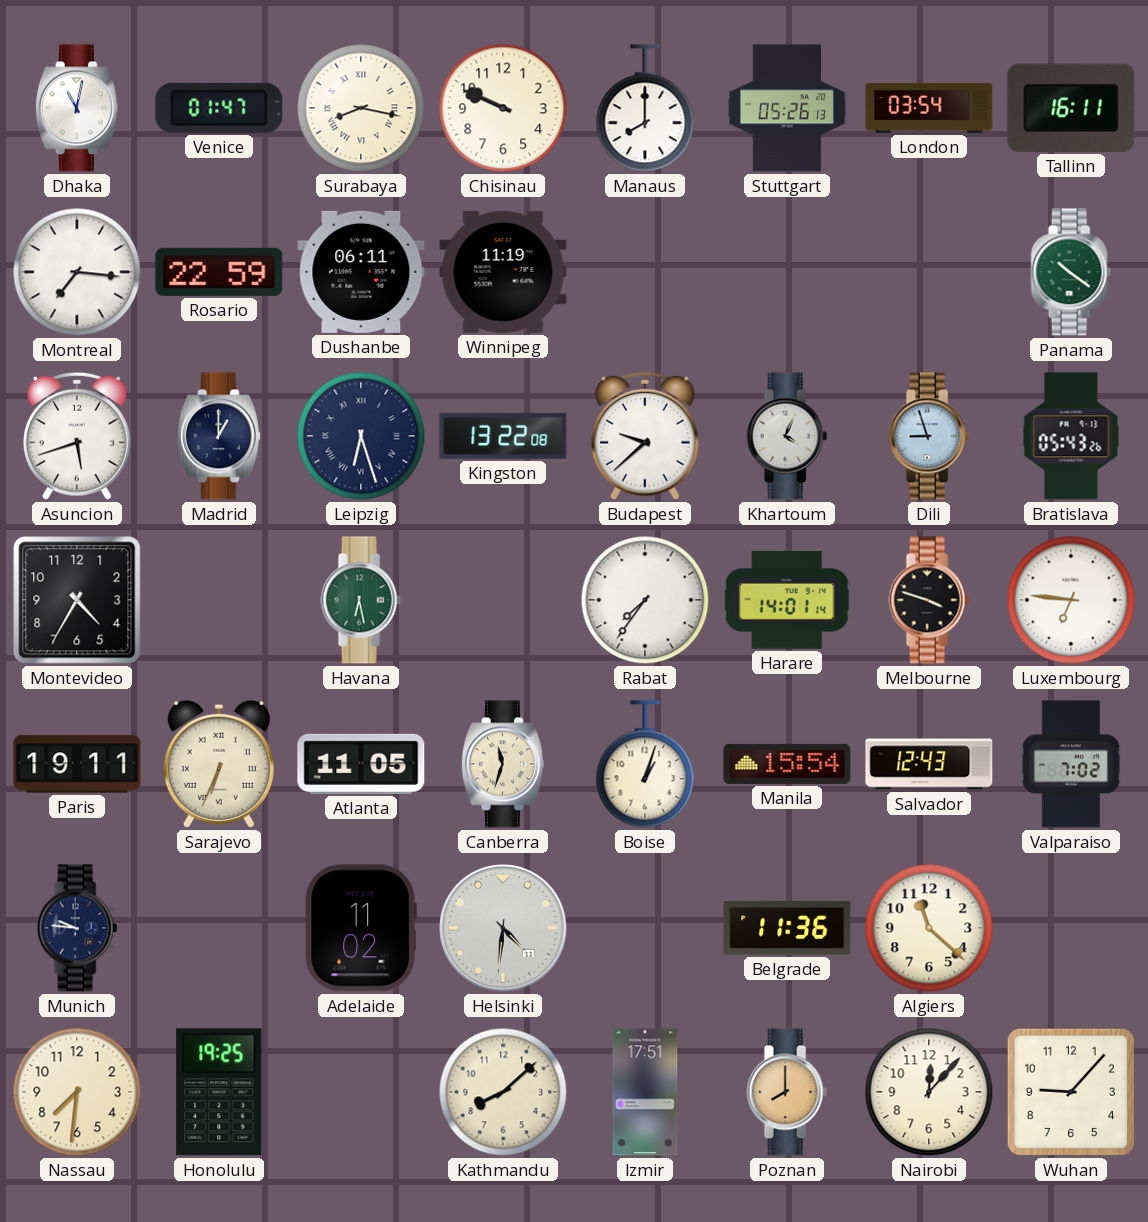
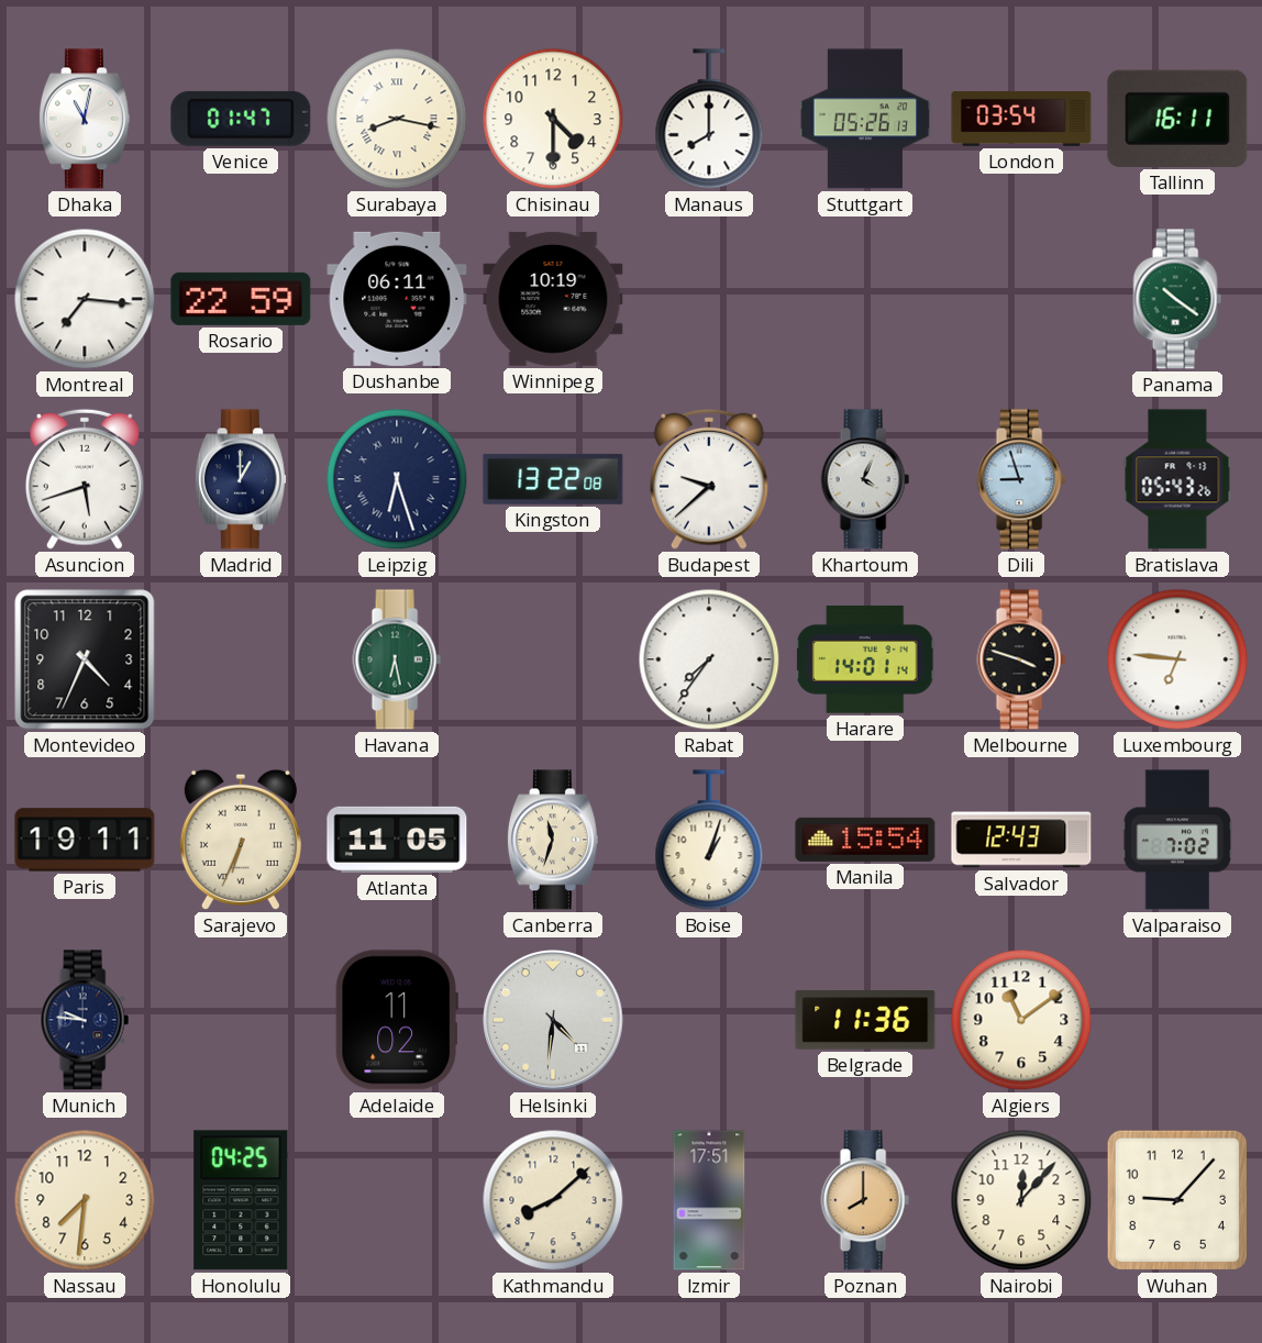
Chisinau: 9:49 -> 4:30
Winnipeg: 11:19 -> 10:19
Montevideo: 4:35 -> 4:34
Algiers: 11:22 -> 11:09
Honolulu: 19:25 -> 04:25
